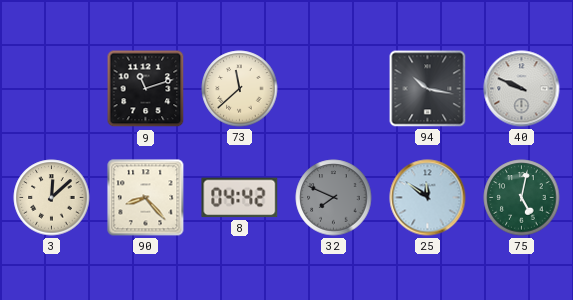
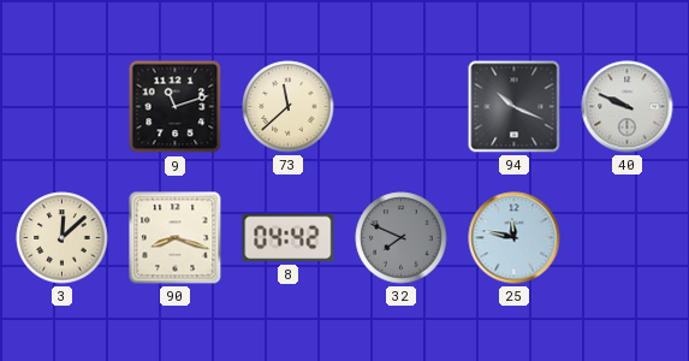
94: 10:17 -> 10:19
90: 8:23 -> 8:18
25: 11:51 -> 11:47
75: 5:02 -> none
